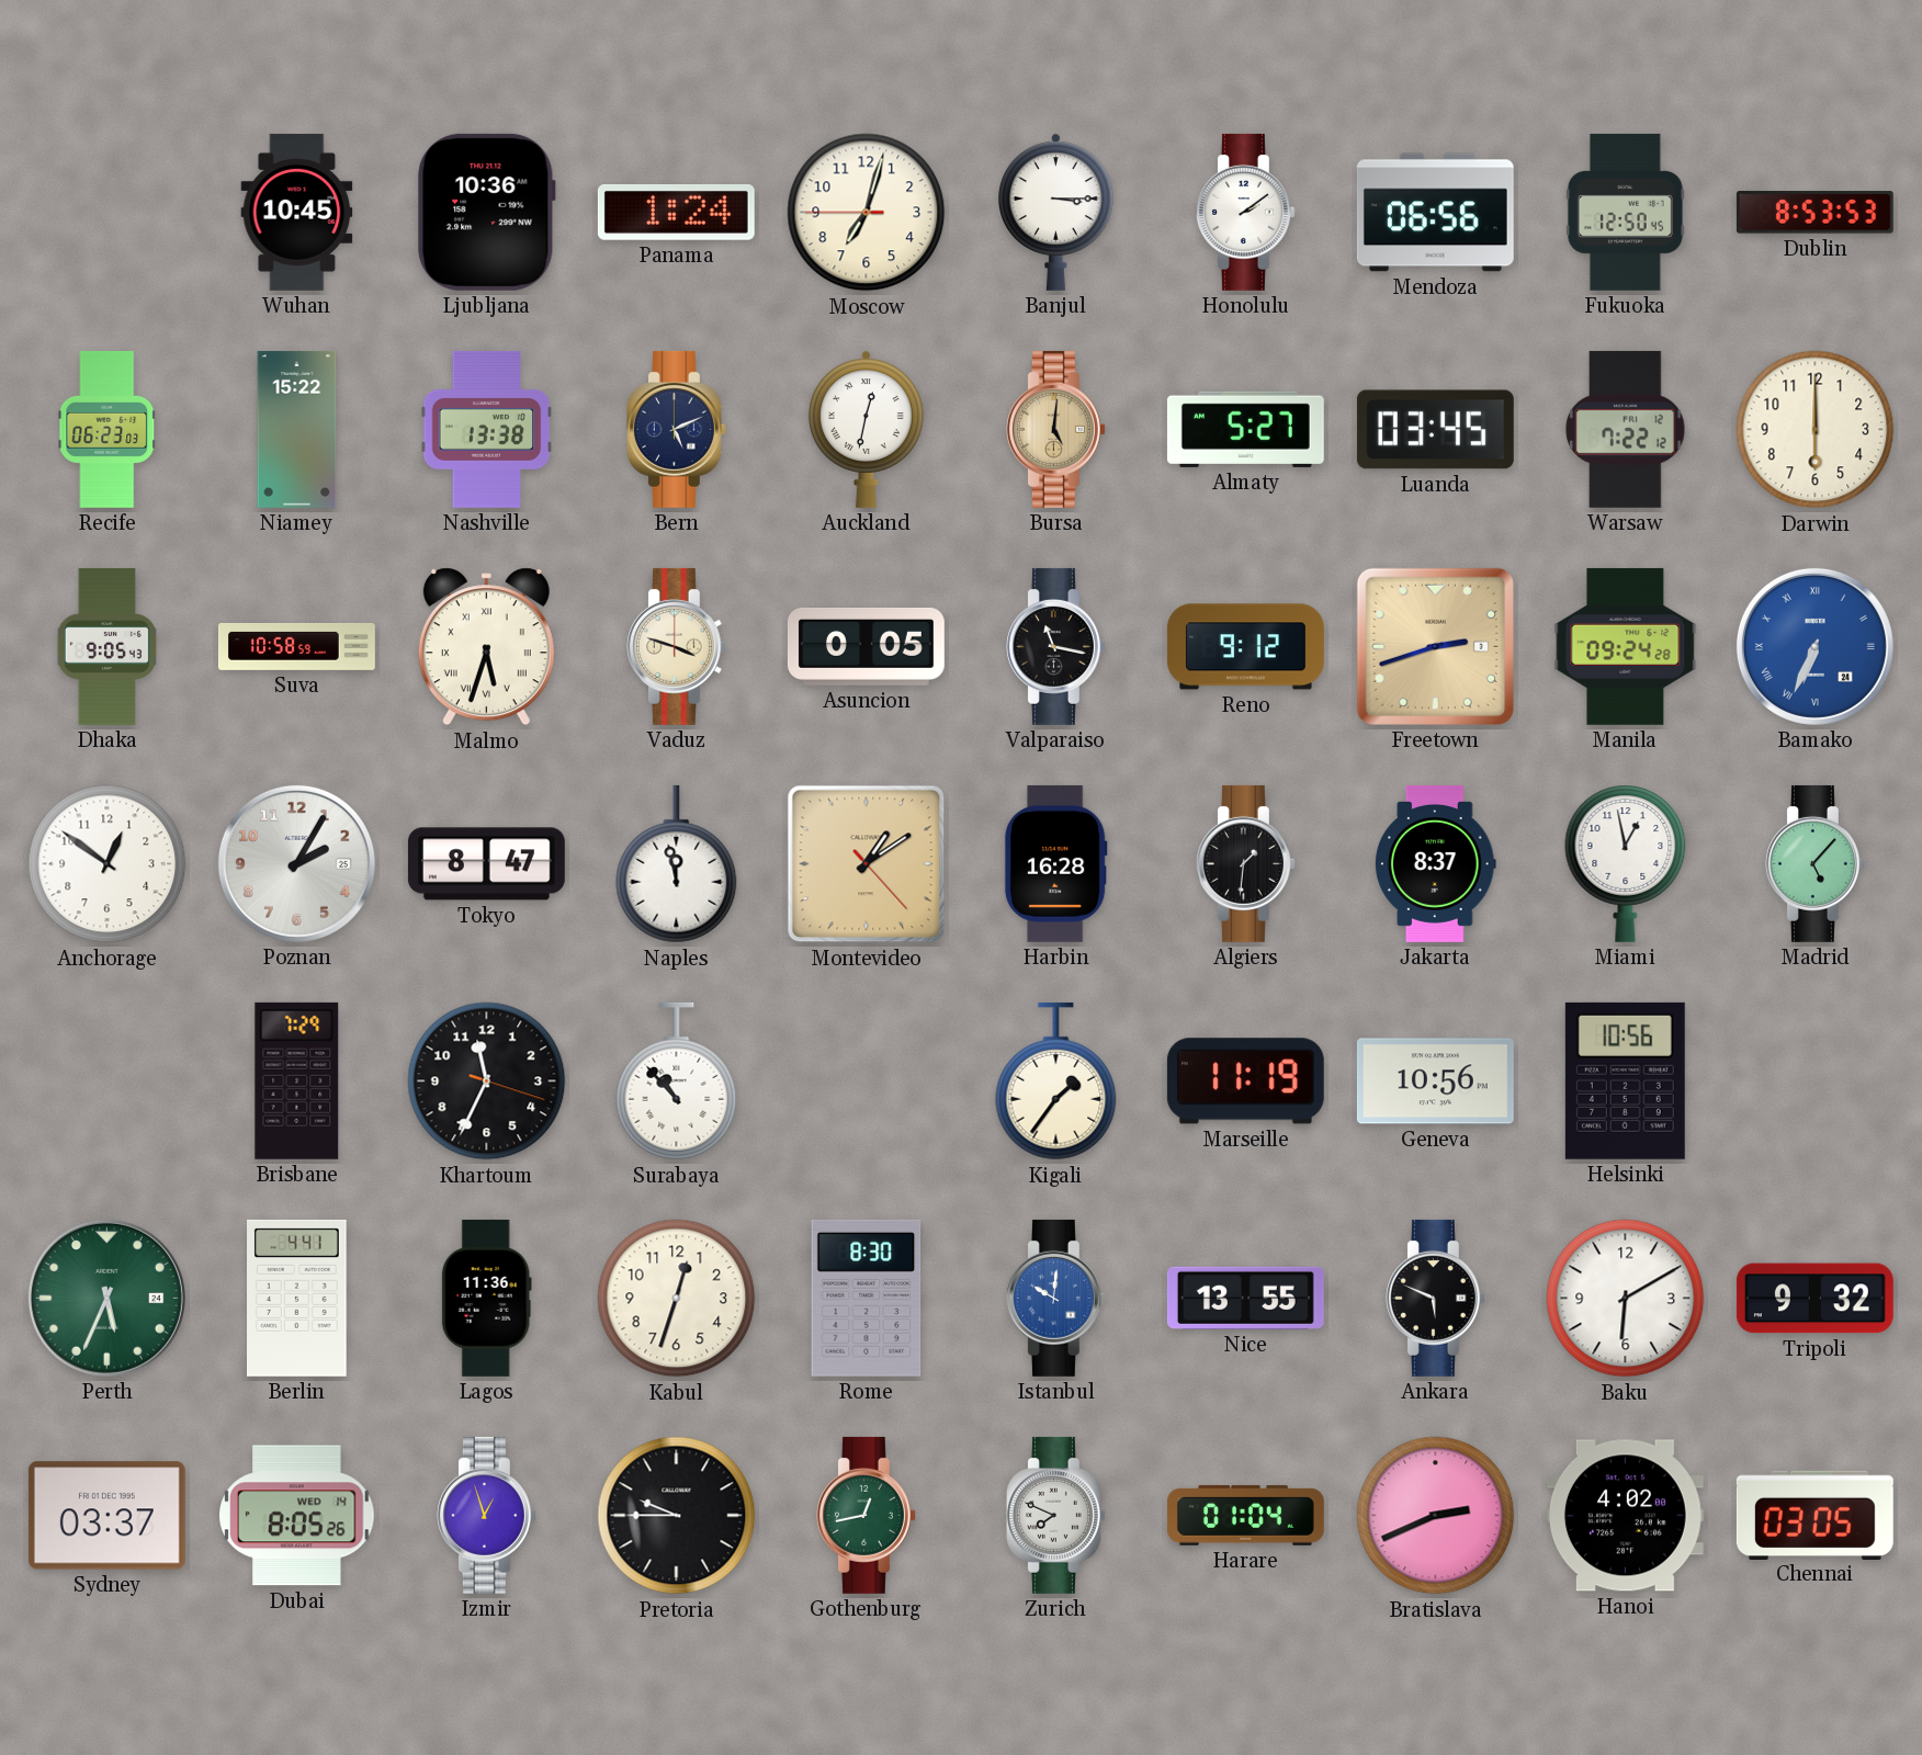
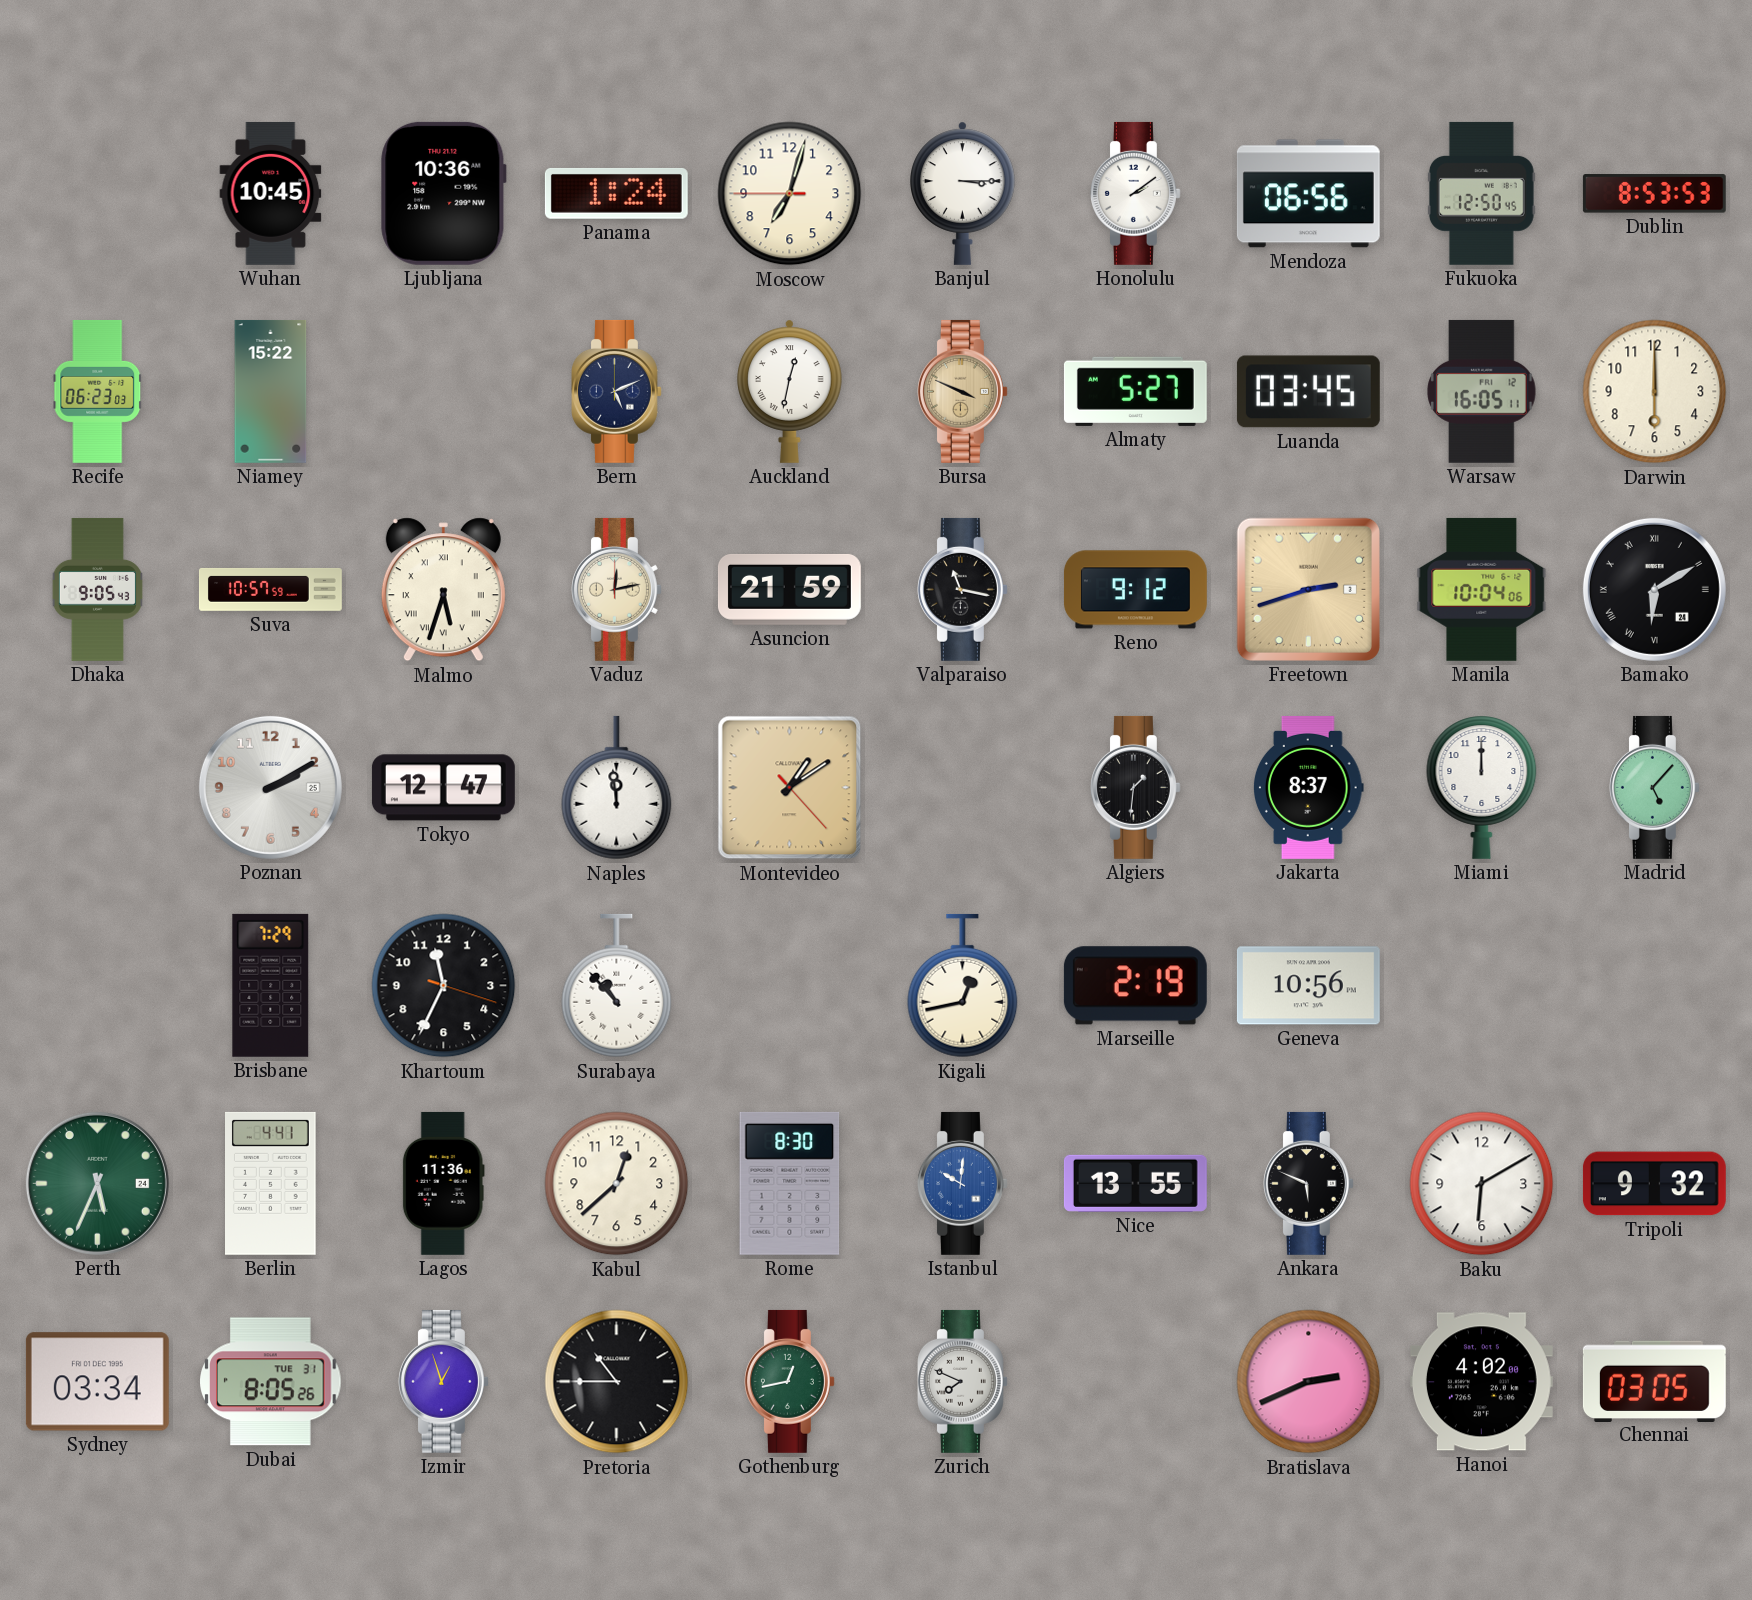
Nashville: 13:38 -> none
Bursa: 5:01 -> 3:49
Warsaw: 7:22 -> 16:05
Suva: 10:58 -> 10:57
Vaduz: 3:48 -> 12:13
Asuncion: 0:05 -> 21:59
Manila: 09:24 -> 10:04
Bamako: 6:34 -> 6:10
Bamako dial: blue -> black
Anchorage: 12:51 -> none
Poznan: 2:05 -> 2:10
Tokyo: 8:47 -> 12:47
Naples: 11:58 -> 11:59
Harbin: 16:28 -> none
Miami: 12:58 -> 12:00
Kigali: 1:36 -> 12:43
Marseille: 11:19 -> 2:19
Helsinki: 10:56 -> none
Kabul: 12:33 -> 12:38
Sydney: 03:37 -> 03:34
Dubai date: WED 14 -> TUE 31
Pretoria: 9:45 -> 10:45
Harare: 01:04 -> none
